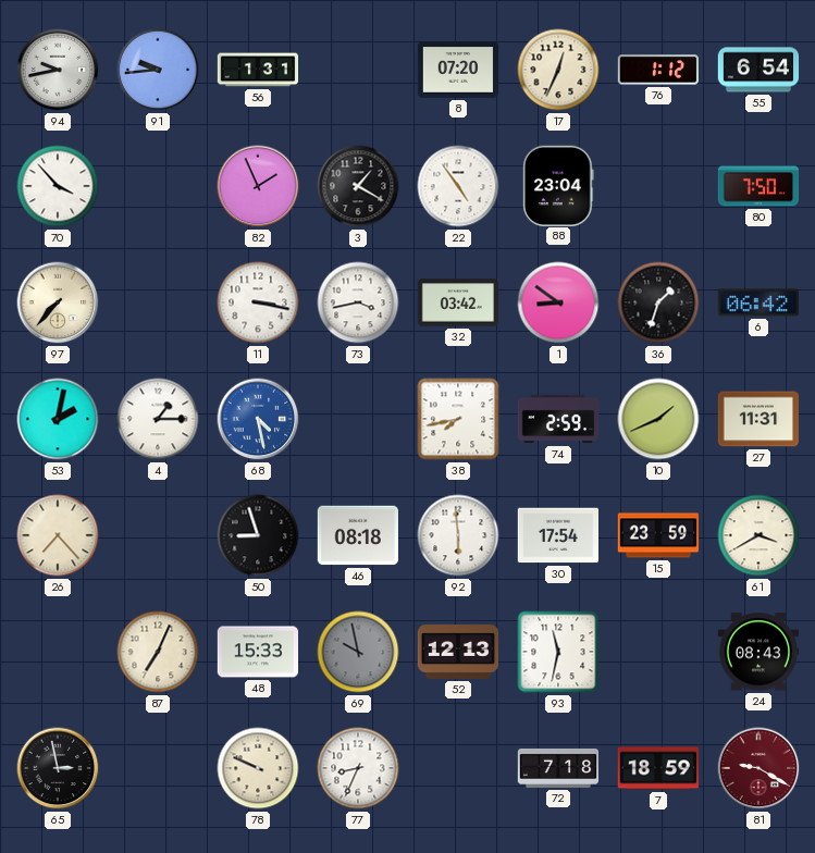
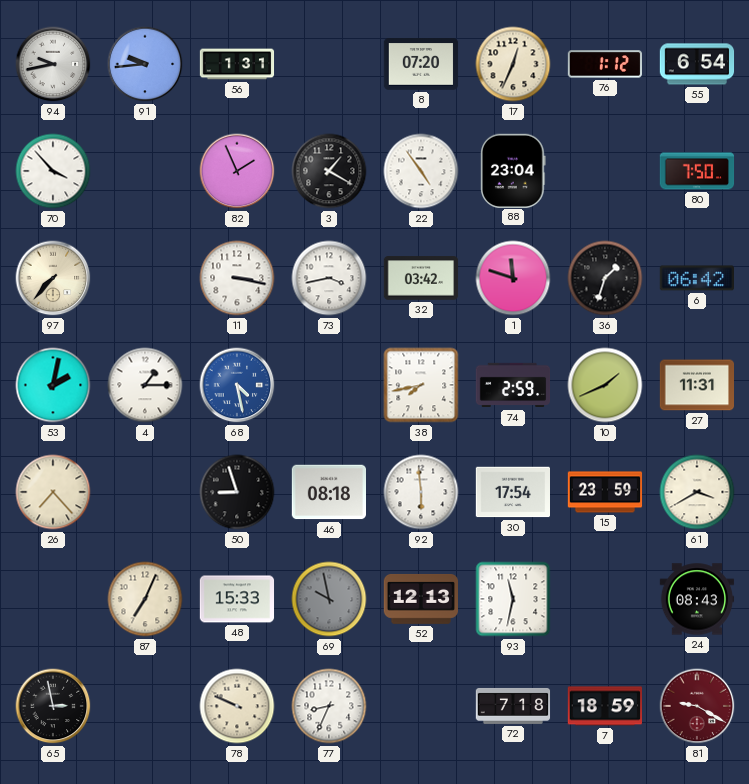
1: 8:51 -> 11:48
